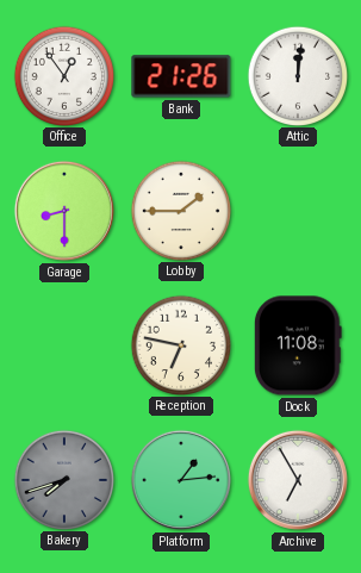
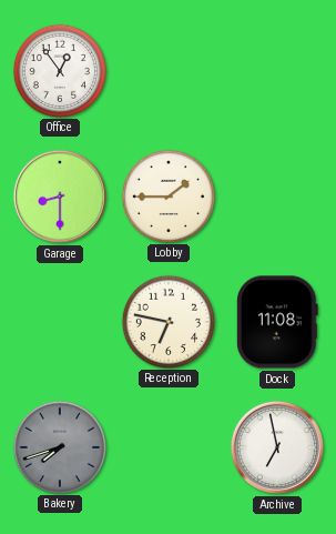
Bank: 21:26 -> none
Attic: 12:01 -> none
Platform: 1:14 -> none
Archive: 6:55 -> 6:58
